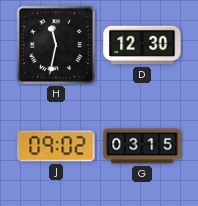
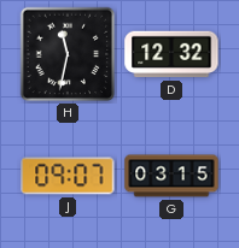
D: 12:30 -> 12:32
J: 09:02 -> 09:07
